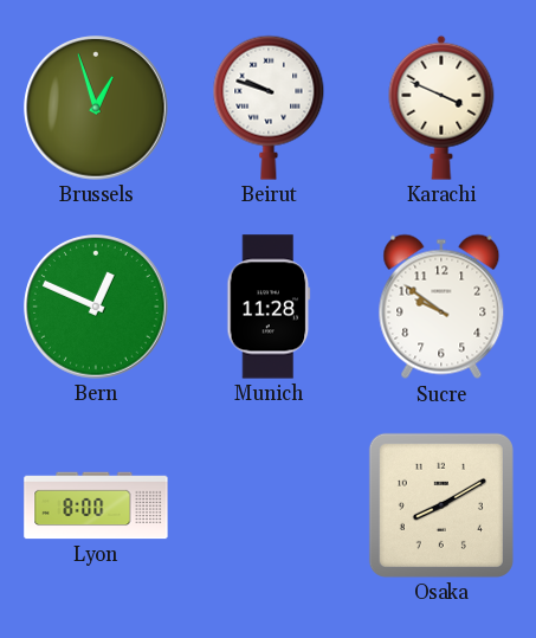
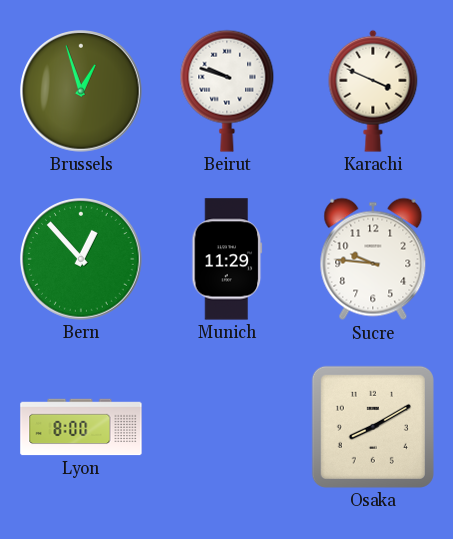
Bern: 12:49 -> 12:53
Munich: 11:28 -> 11:29
Sucre: 9:51 -> 9:46
